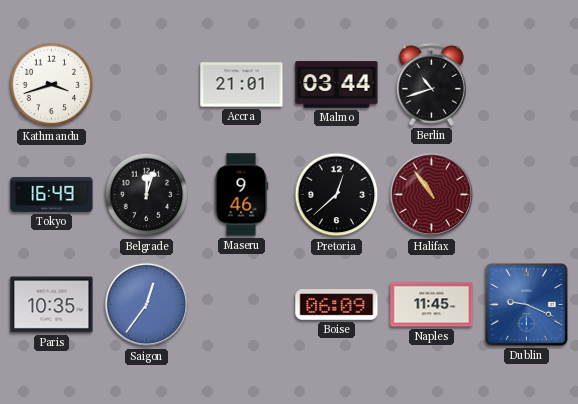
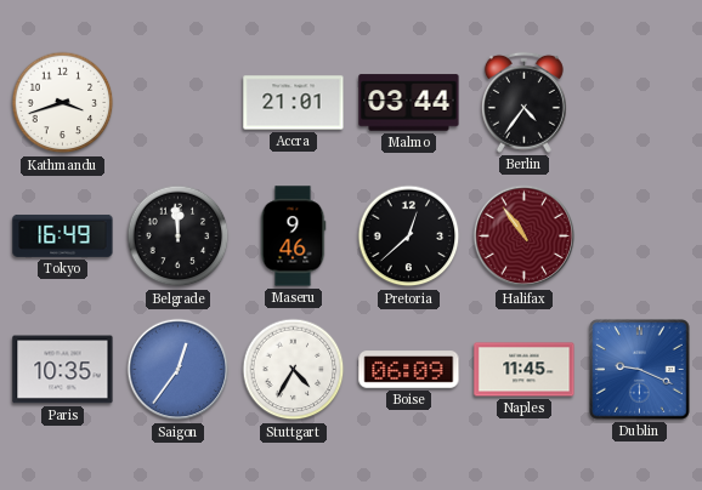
Berlin: 10:42 -> 4:36
Belgrade: 12:03 -> 11:59
Stuttgart: none -> 4:35
